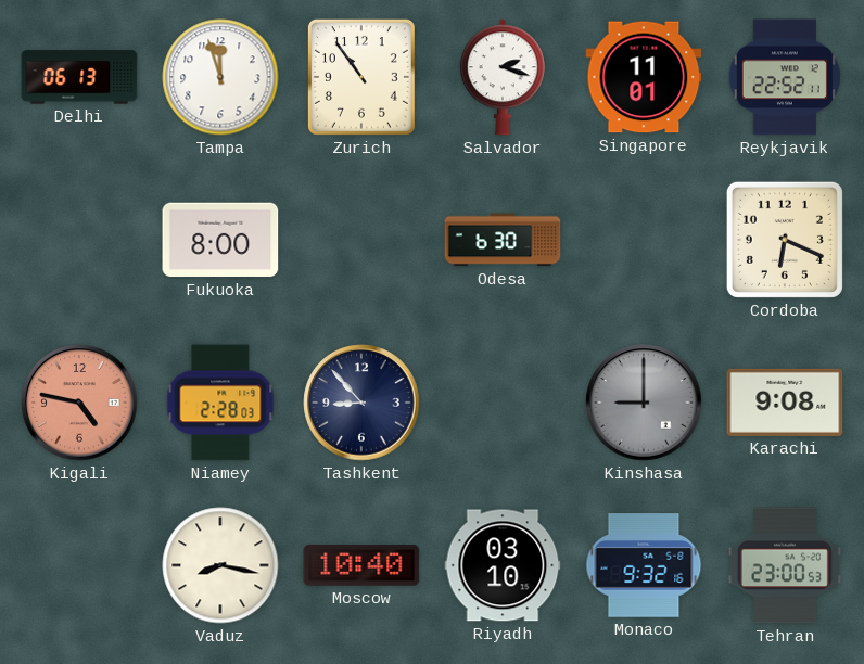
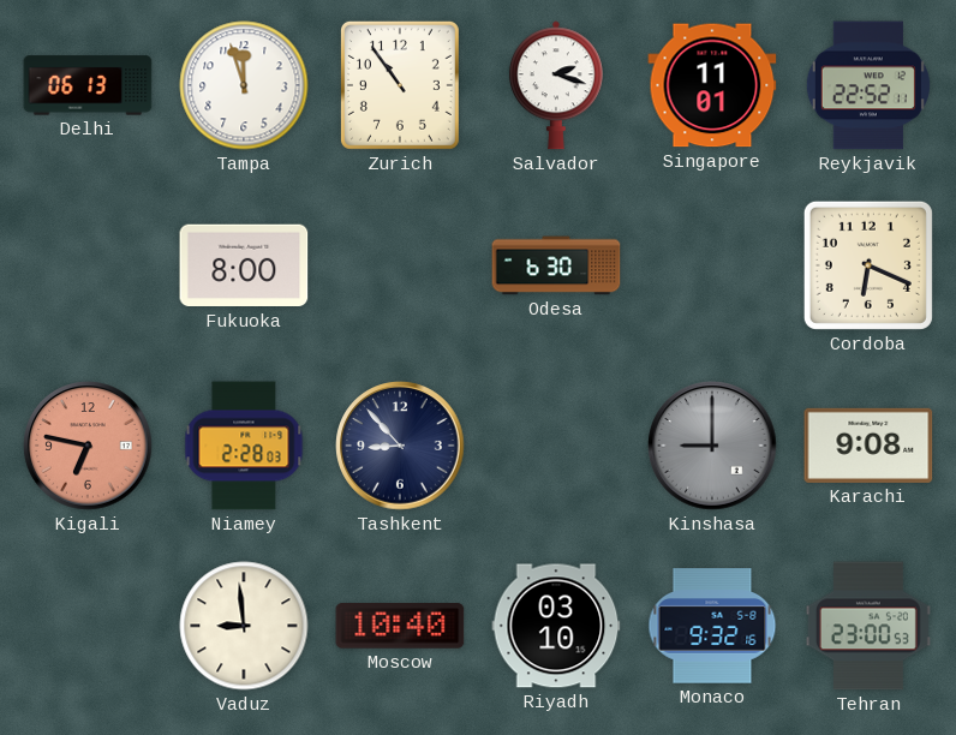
Kigali: 4:47 -> 6:47
Vaduz: 8:17 -> 8:59
